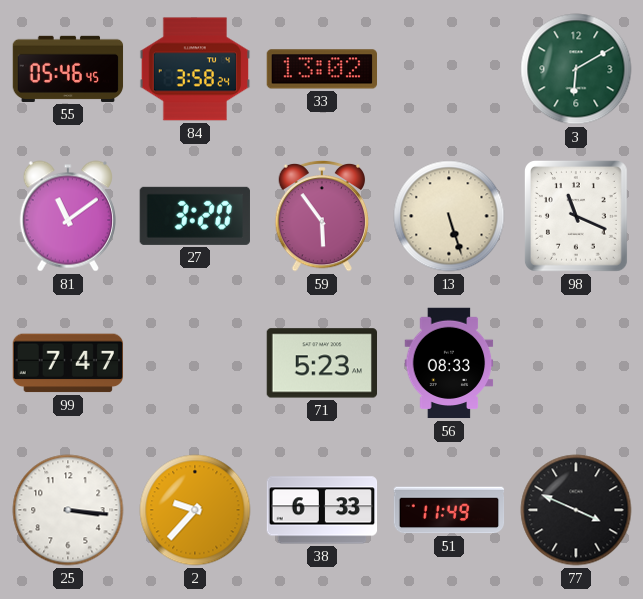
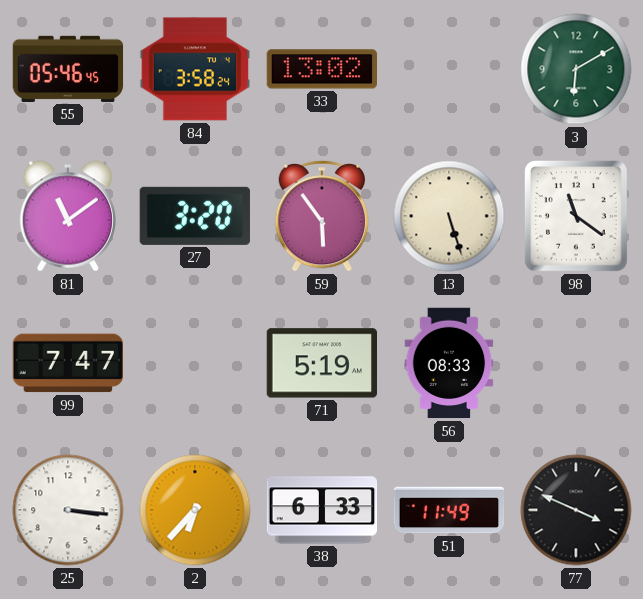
98: 11:19 -> 11:21
71: 5:23 -> 5:19
2: 9:37 -> 6:37
